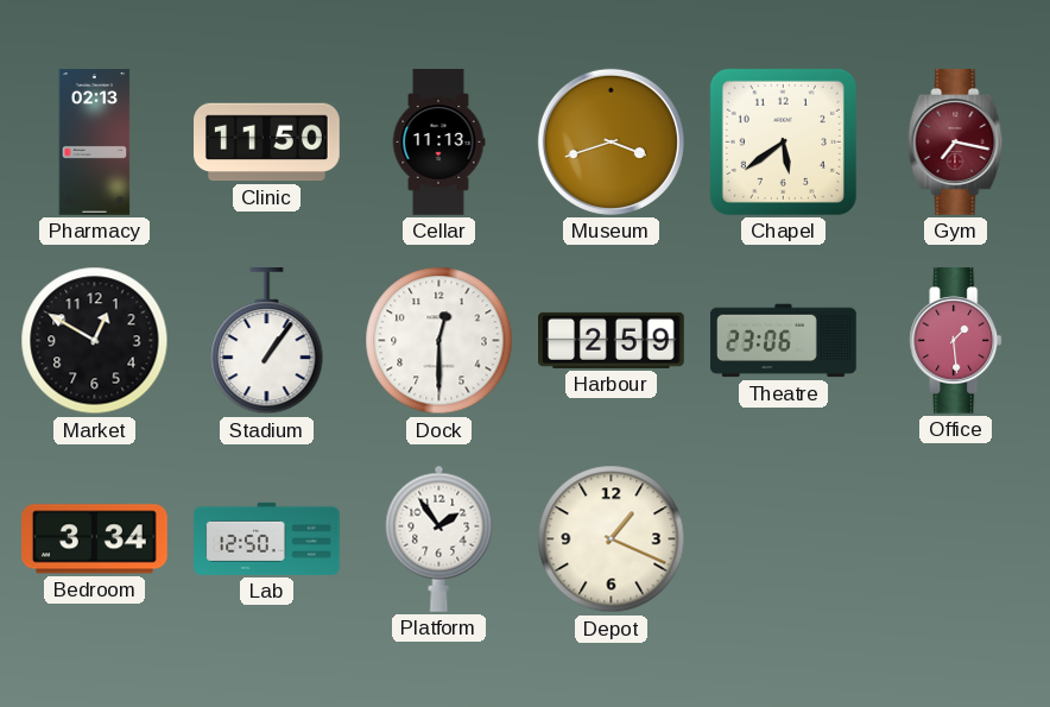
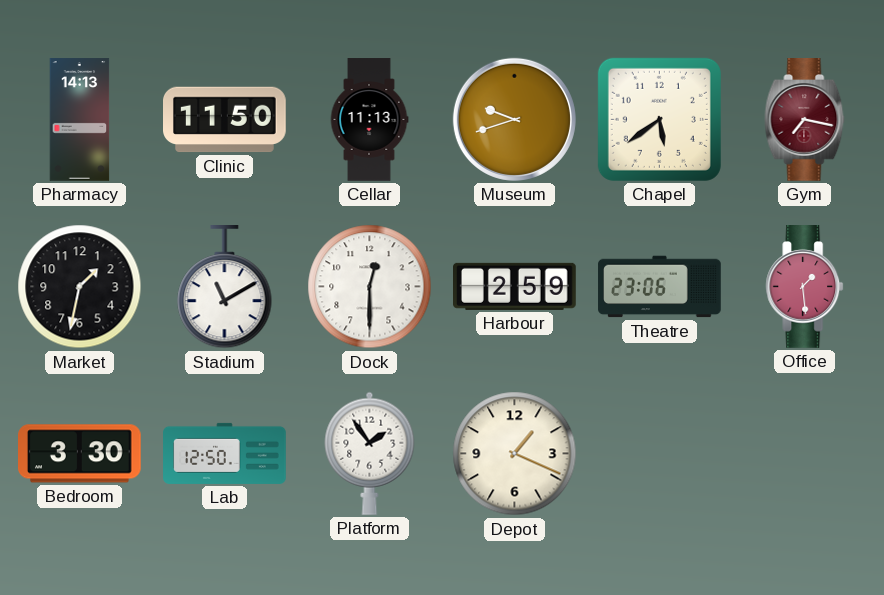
Pharmacy: 02:13 -> 14:13
Museum: 3:42 -> 9:42
Market: 12:50 -> 1:32
Stadium: 1:06 -> 11:10
Bedroom: 3:34 -> 3:30
